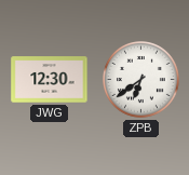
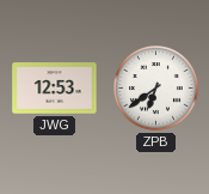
JWG: 12:30 -> 12:53
